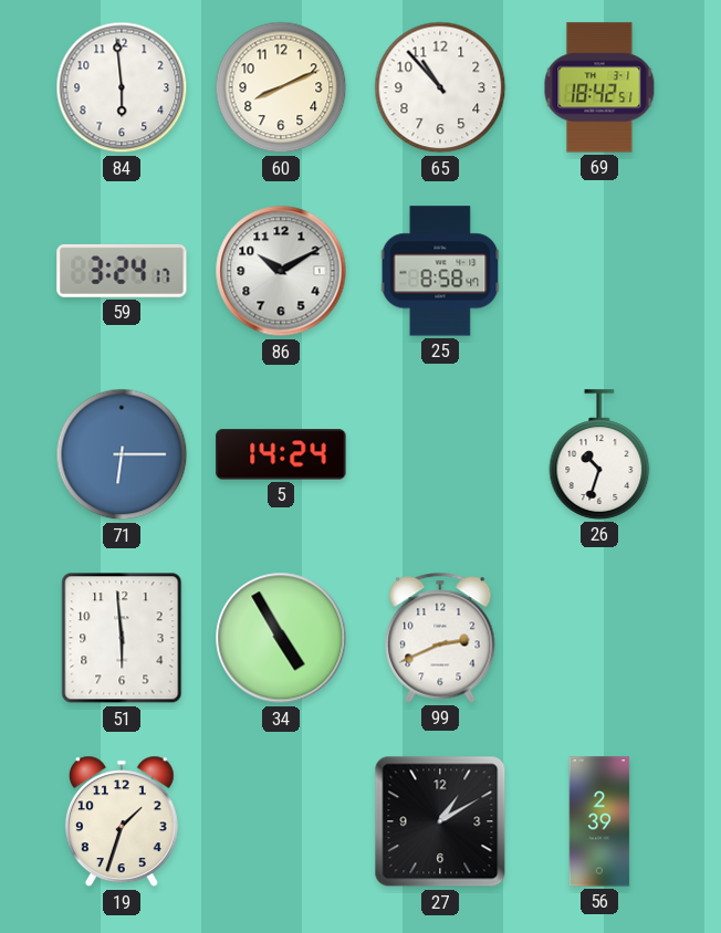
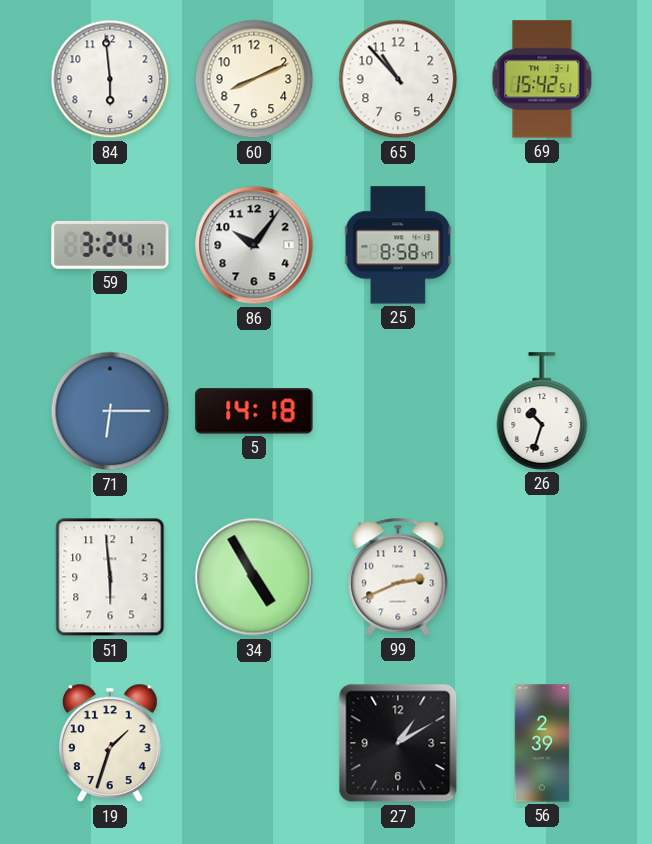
69: 18:42 -> 15:42
86: 10:10 -> 10:06
5: 14:24 -> 14:18
